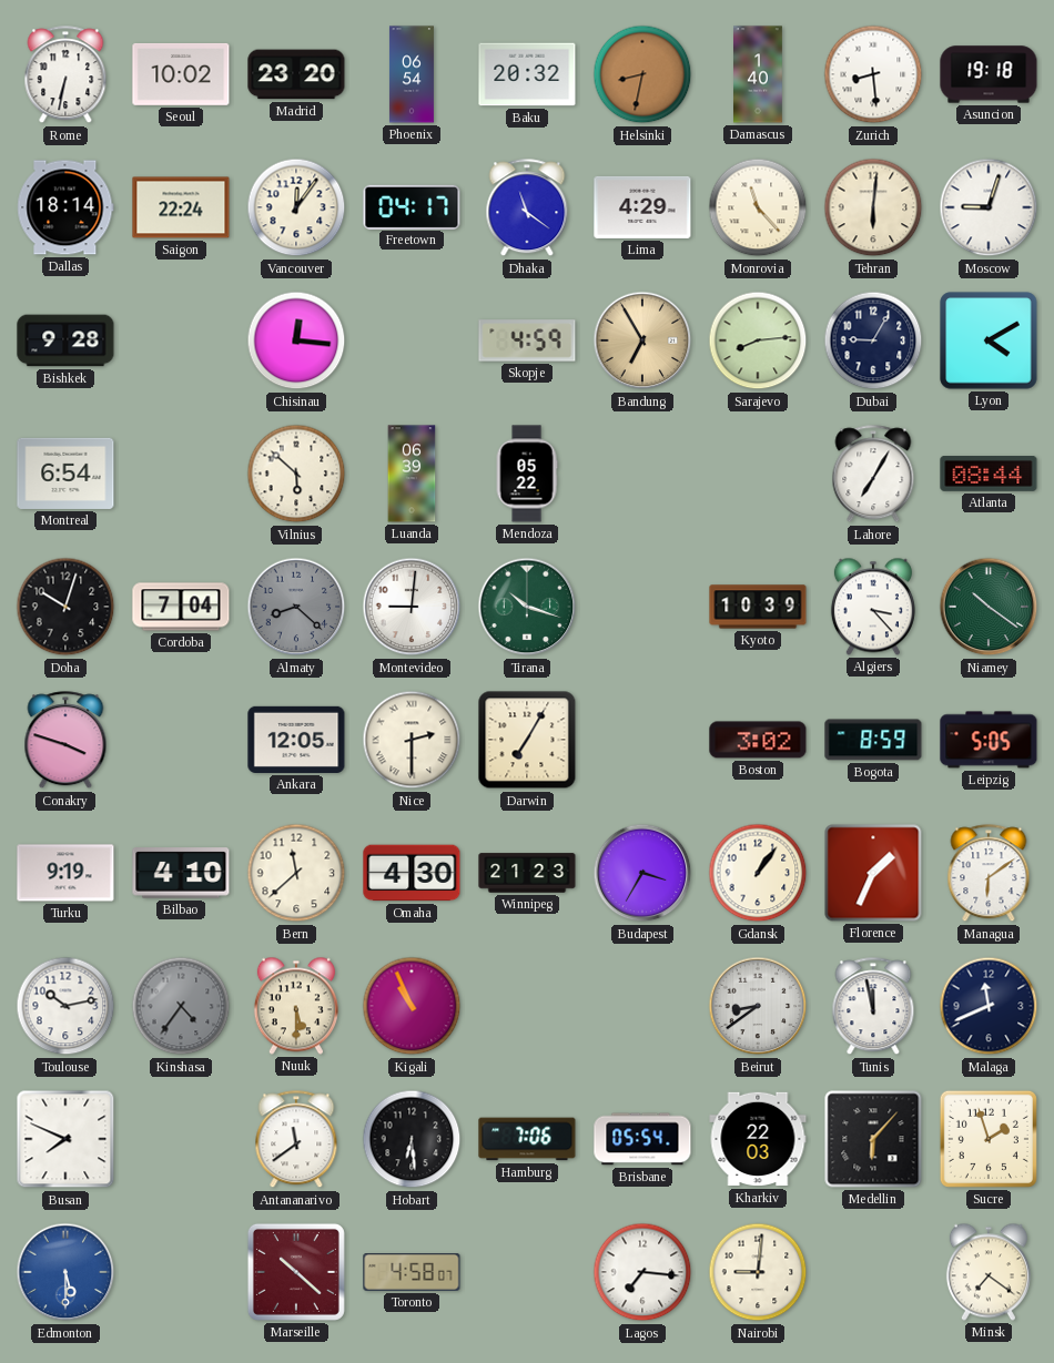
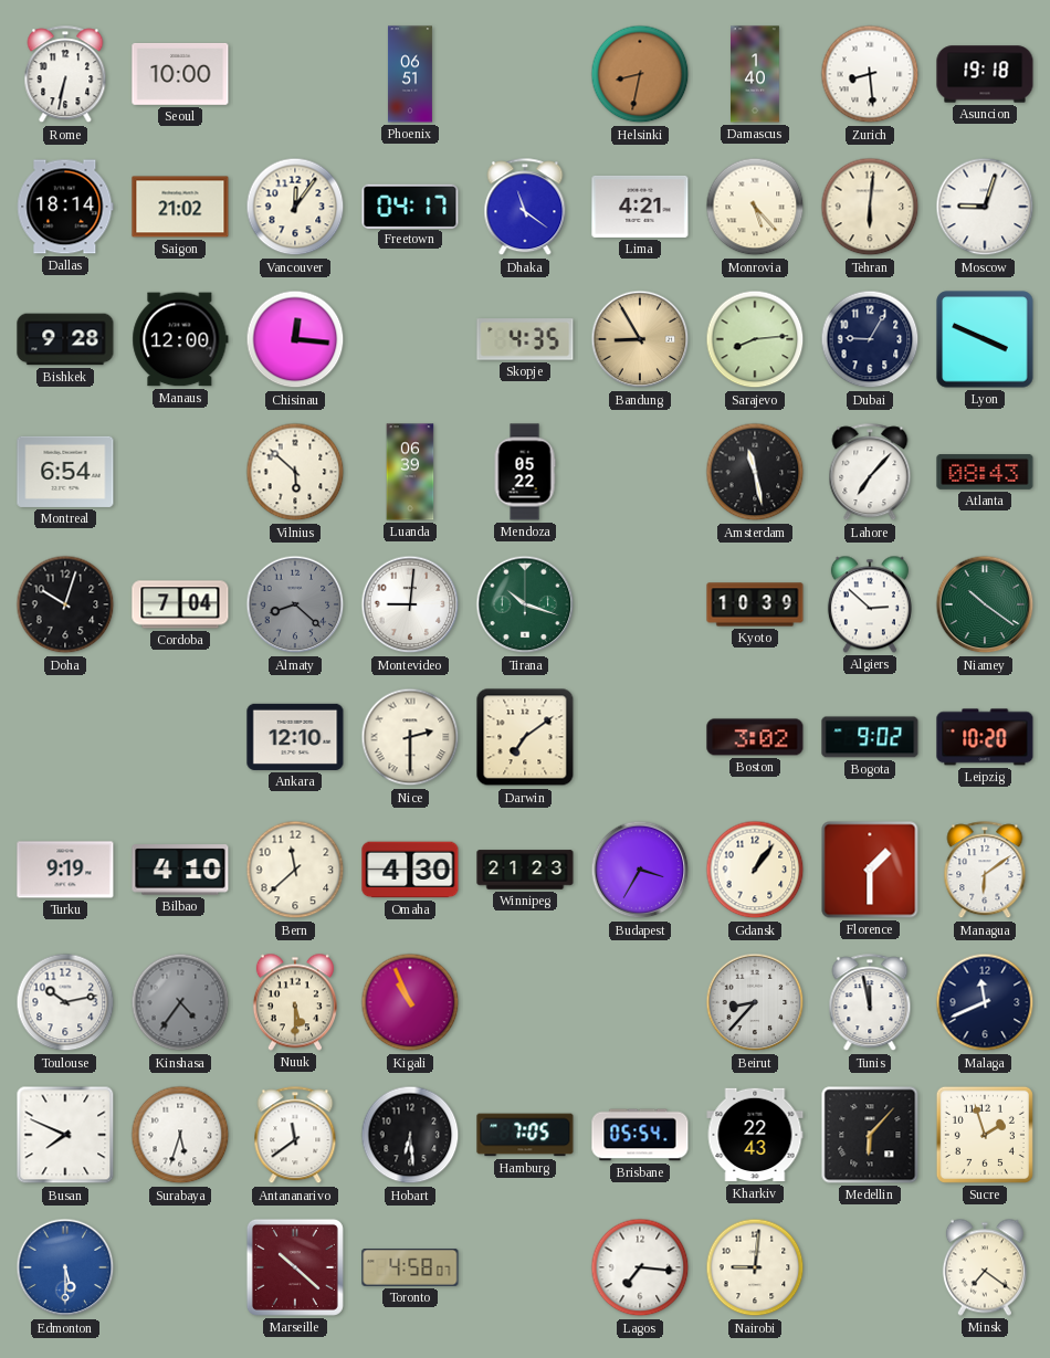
Seoul: 10:02 -> 10:00
Madrid: 23:20 -> none
Phoenix: 06:54 -> 06:51
Baku: 20:32 -> none
Saigon: 22:24 -> 21:02
Lima: 4:29 -> 4:21
Monrovia: 11:23 -> 5:23
Manaus: none -> 12:00
Skopje: 4:59 -> 4:35
Bandung: 6:55 -> 8:55
Lyon: 4:10 -> 3:49
Amsterdam: none -> 11:28
Lahore: 7:05 -> 7:07
Atlanta: 08:44 -> 08:43
Algiers: 3:23 -> 2:52
Conakry: 3:48 -> none
Ankara: 12:05 -> 12:10
Darwin: 7:05 -> 7:09
Bogota: 8:59 -> 9:02
Leipzig: 5:05 -> 10:20
Florence: 1:34 -> 1:30
Beirut: 8:39 -> 8:37
Surabaya: none -> 5:33
Hamburg: 7:06 -> 7:05
Kharkiv: 22:03 -> 22:43
